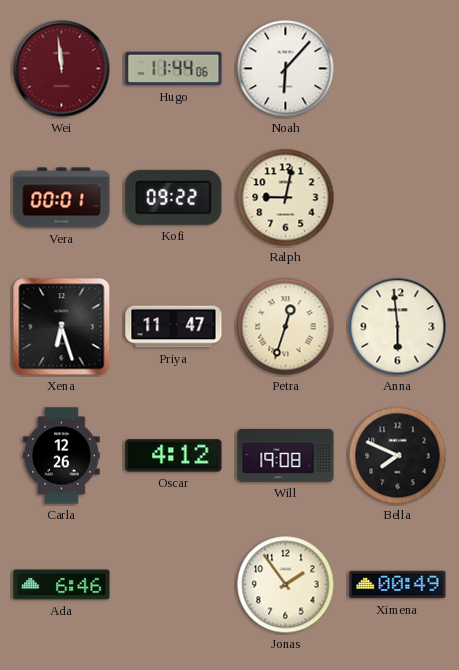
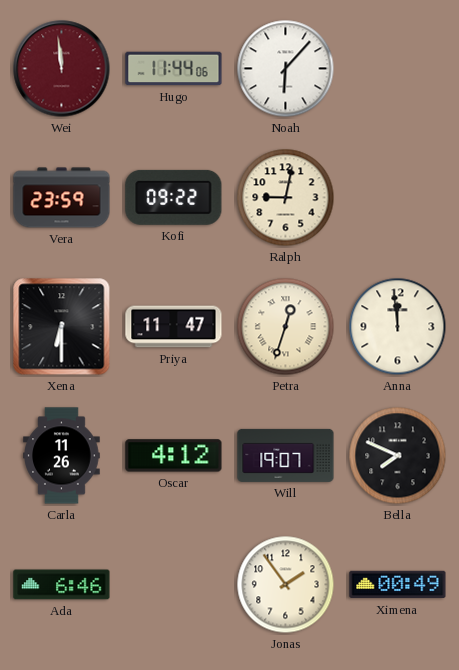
Vera: 00:01 -> 23:59
Xena: 6:27 -> 6:30
Anna: 5:59 -> 11:59
Carla: 12:26 -> 11:26
Will: 19:08 -> 19:07
